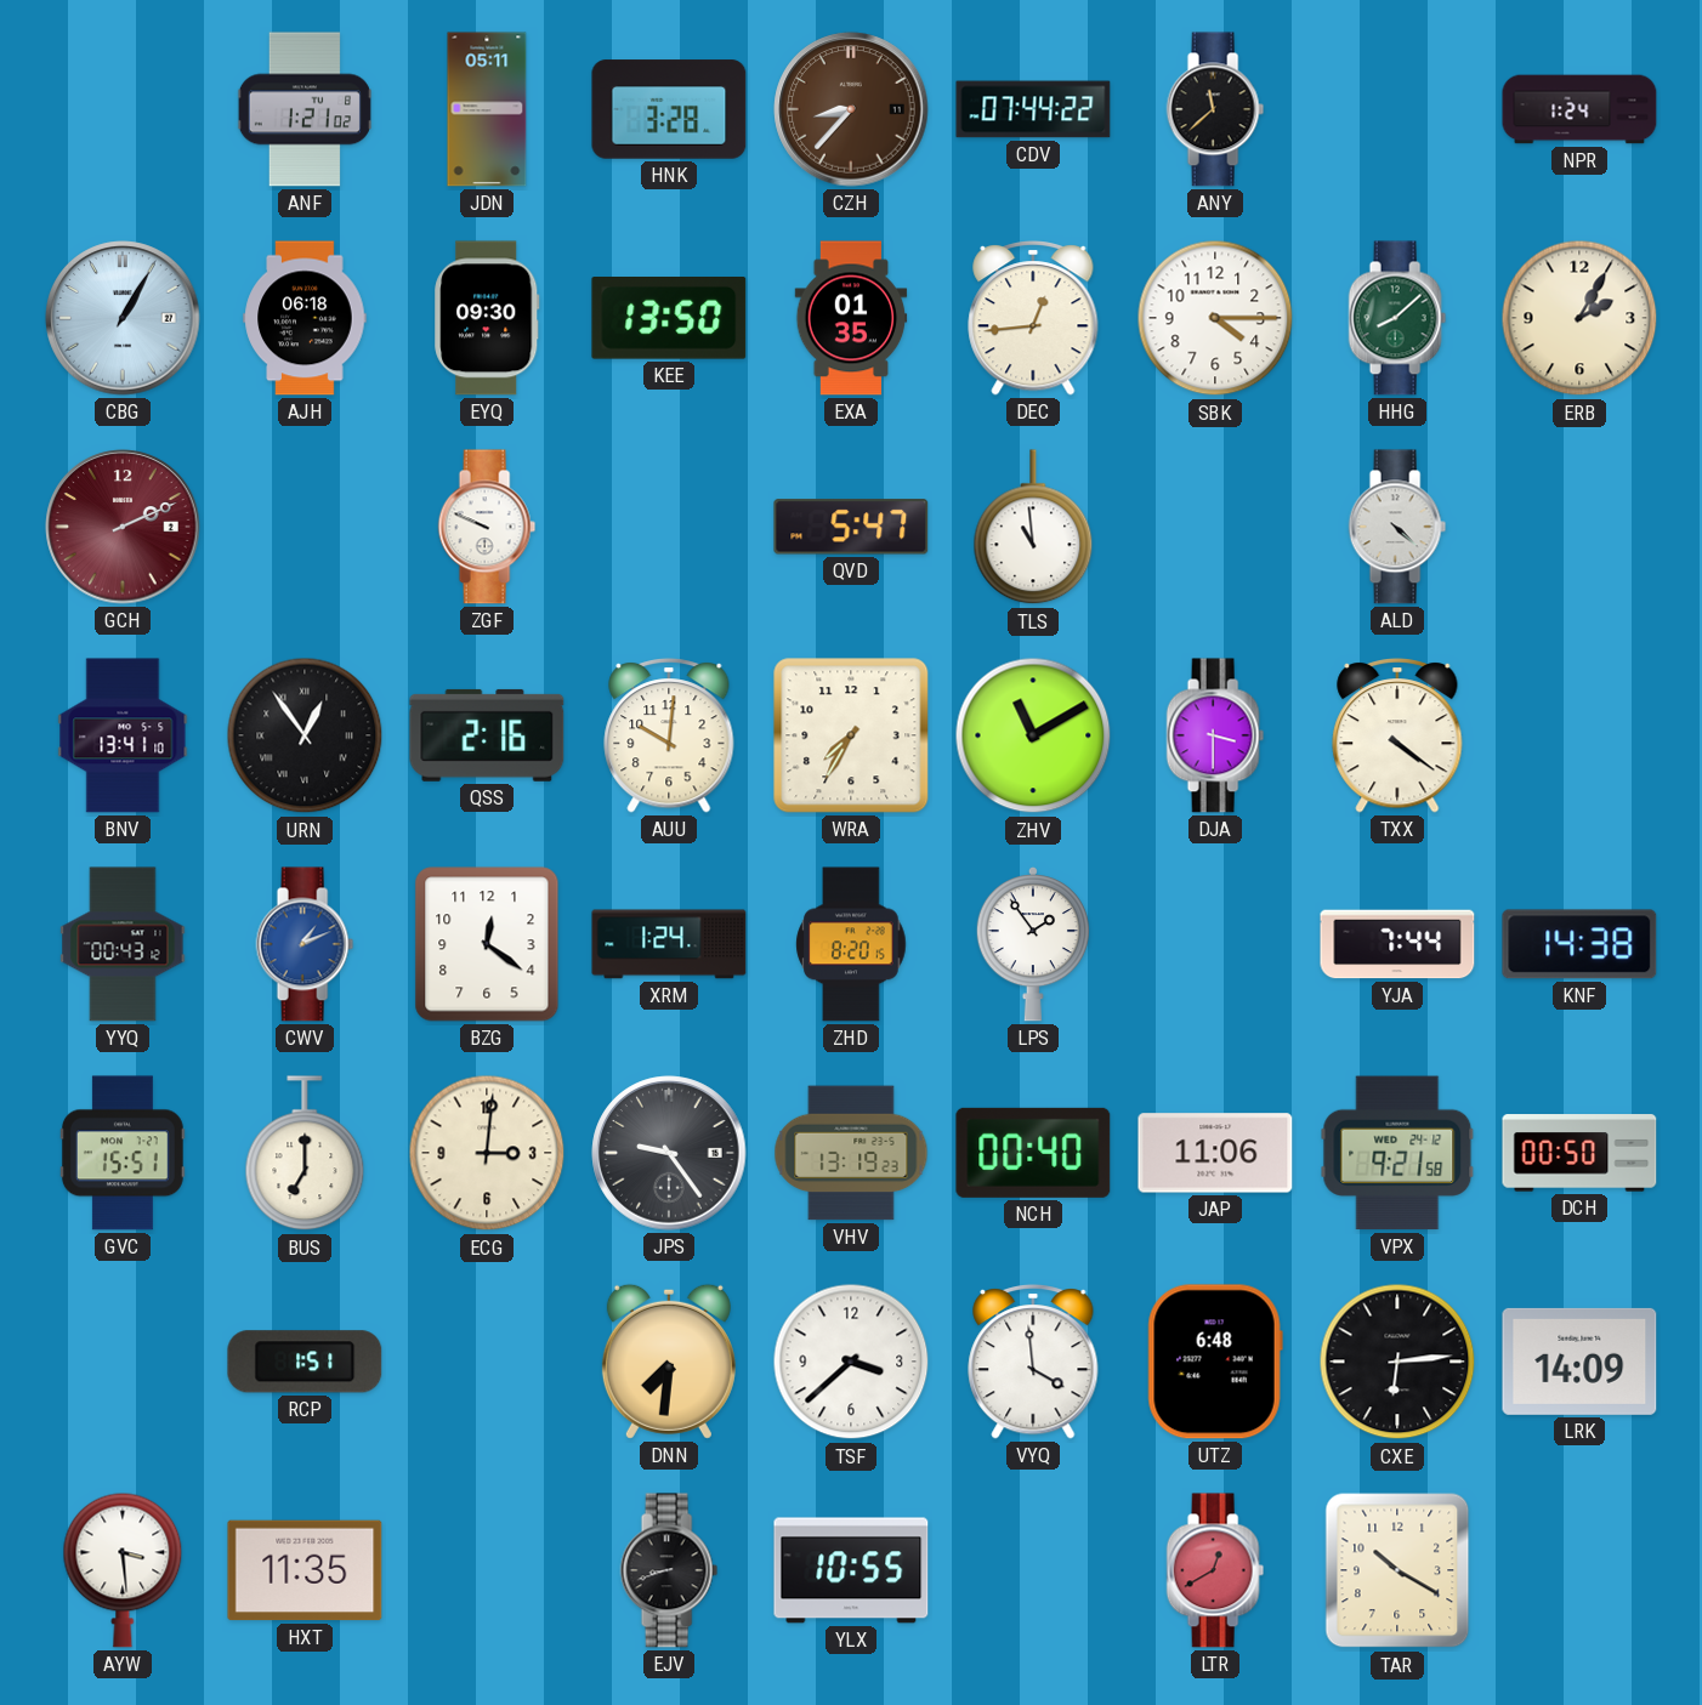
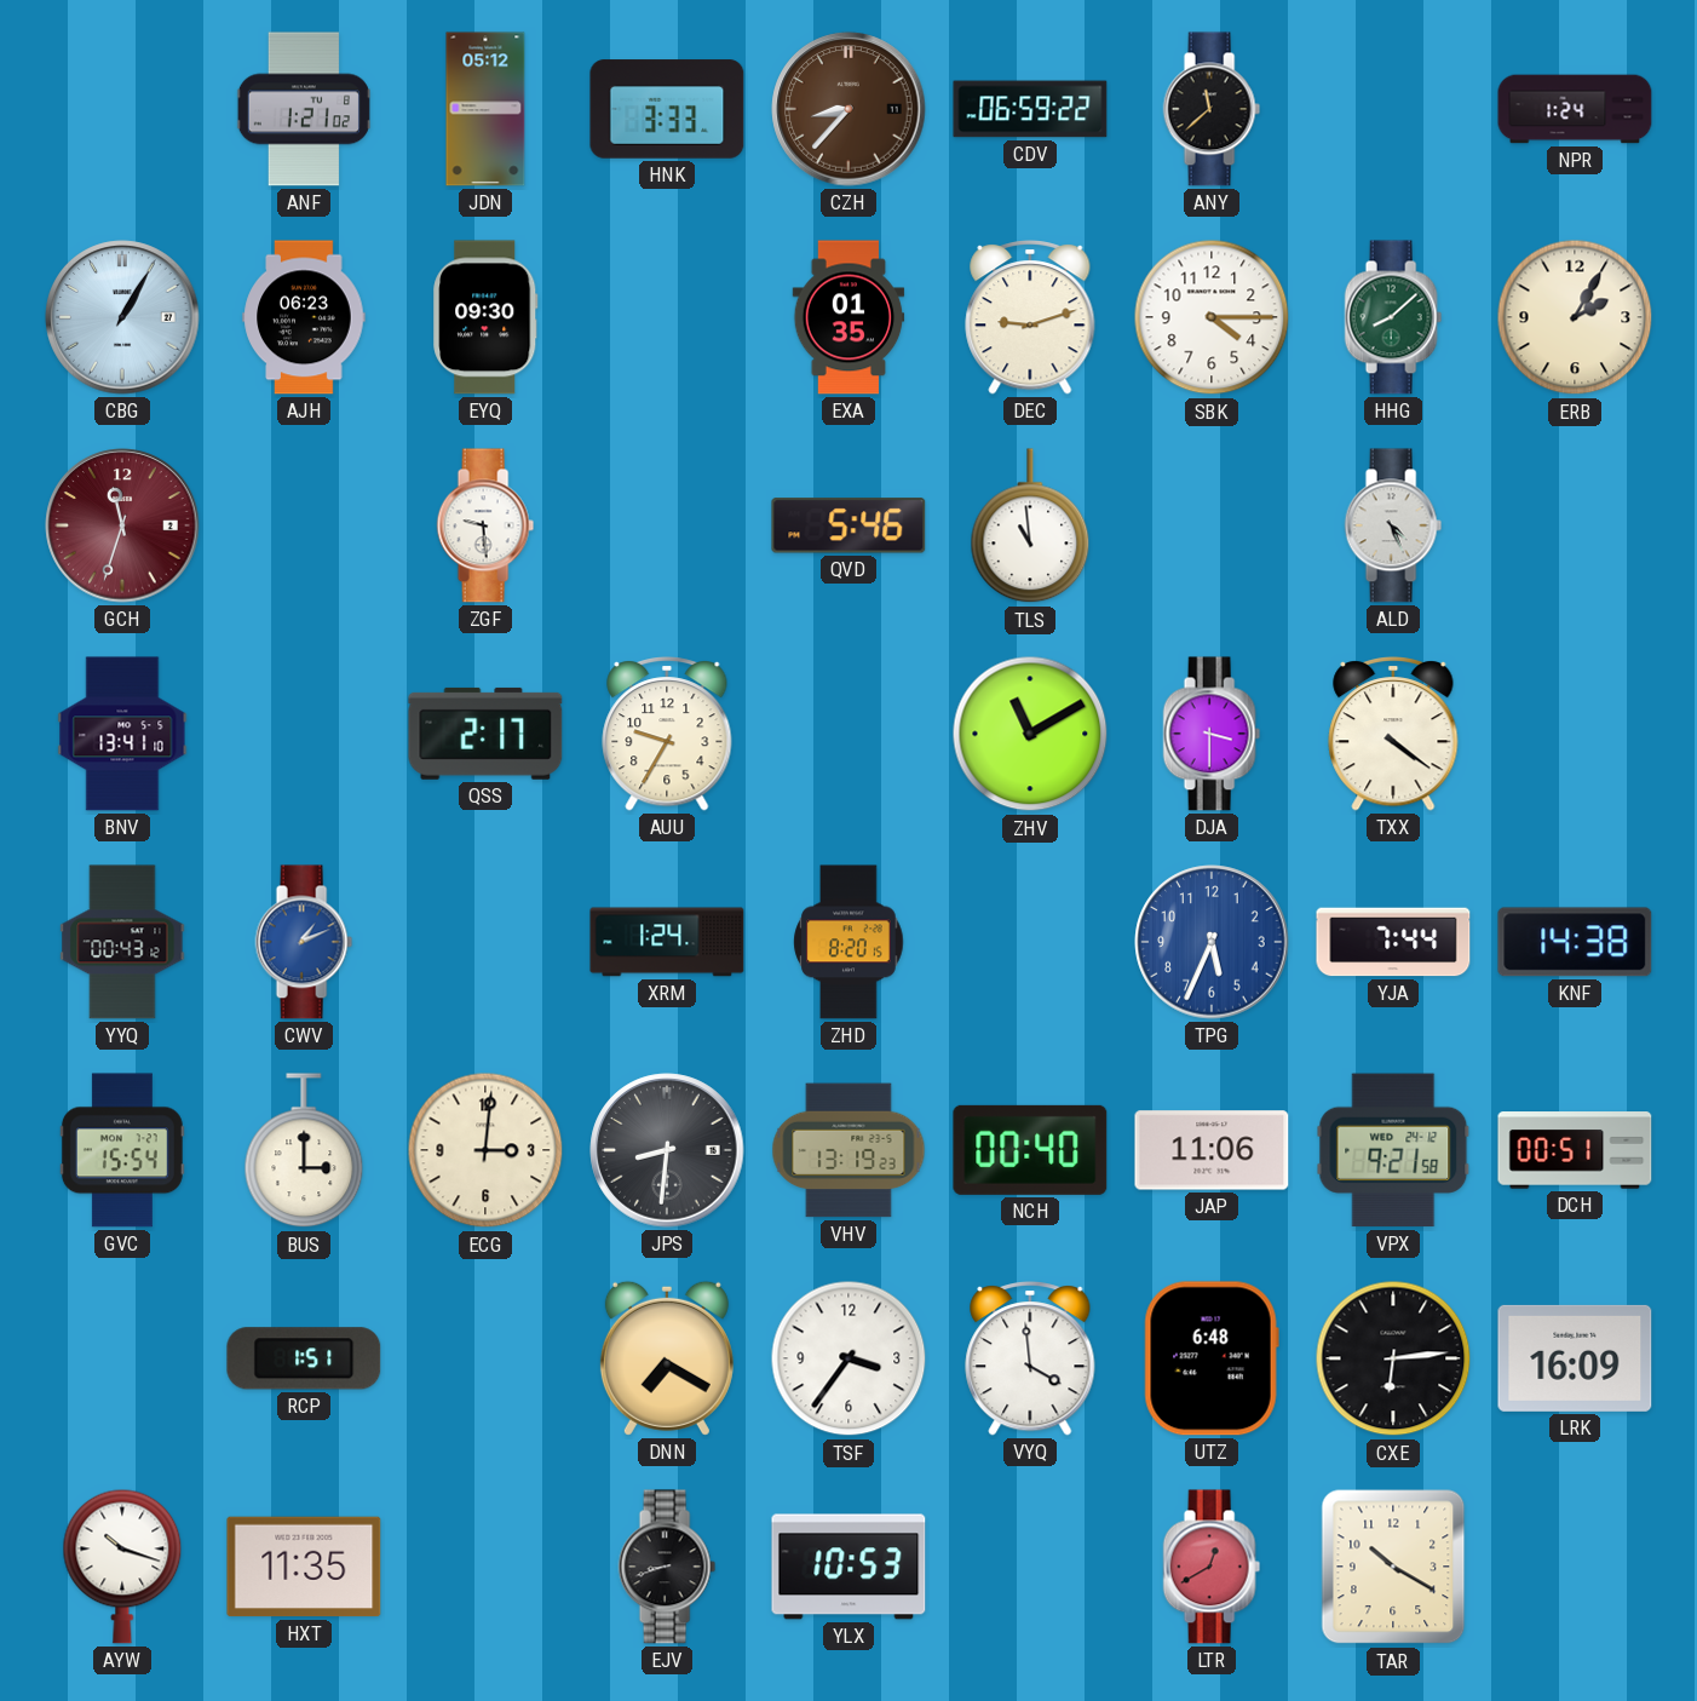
JDN: 05:11 -> 05:12
HNK: 3:28 -> 3:33
CDV: 07:44 -> 06:59
AJH: 06:18 -> 06:23
KEE: 13:50 -> none
DEC: 12:44 -> 9:12
GCH: 2:11 -> 11:33
ZGF: 9:49 -> 9:29
QVD: 5:47 -> 5:46
ALD: 4:22 -> 4:26
URN: 12:54 -> none
QSS: 2:16 -> 2:17
AUU: 10:01 -> 9:35
WRA: 7:35 -> none
BZG: 12:21 -> none
LPS: 1:54 -> none
TPG: none -> 5:34
GVC: 15:51 -> 15:54
BUS: 7:00 -> 3:00
JPS: 9:24 -> 8:31
DCH: 00:50 -> 00:51
DNN: 7:31 -> 7:20
TSF: 3:38 -> 3:36
LRK: 14:09 -> 16:09
AYW: 3:29 -> 10:18
YLX: 10:55 -> 10:53
